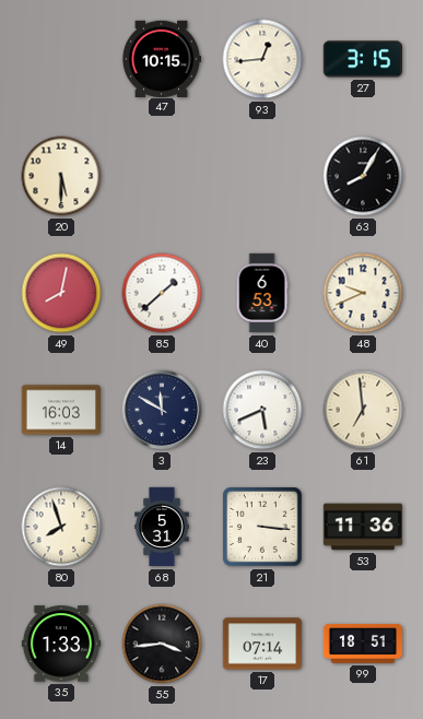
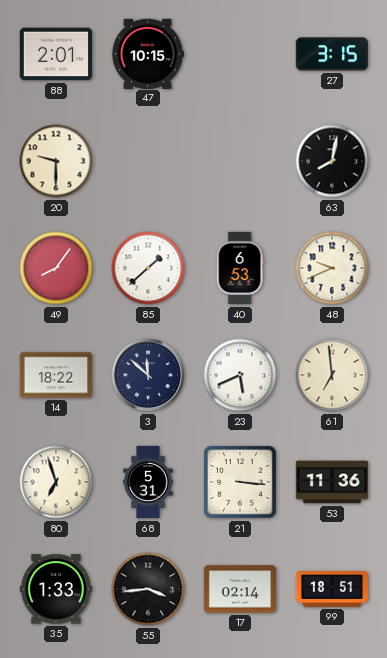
88: none -> 2:01
93: 12:44 -> none
20: 5:30 -> 9:30
63: 8:05 -> 8:02
49: 8:02 -> 8:06
14: 16:03 -> 18:22
3: 11:50 -> 11:52
80: 7:57 -> 6:57
17: 07:14 -> 02:14
